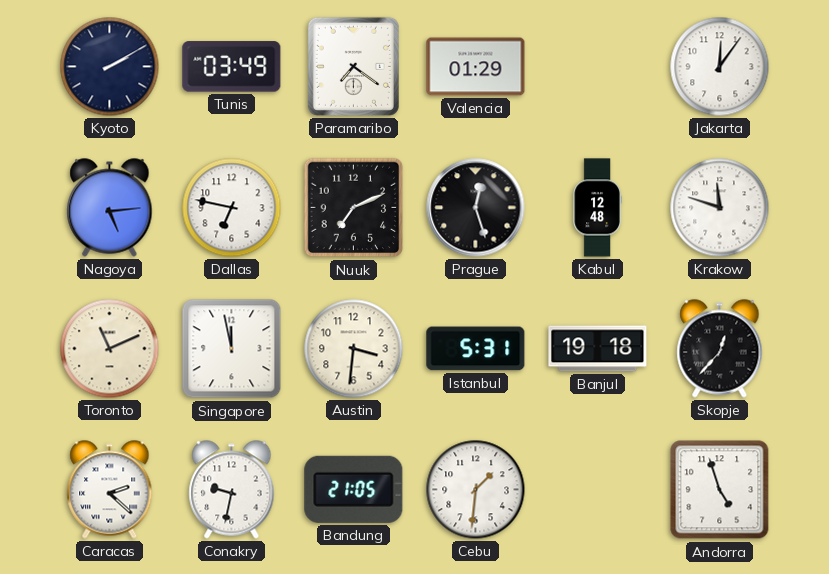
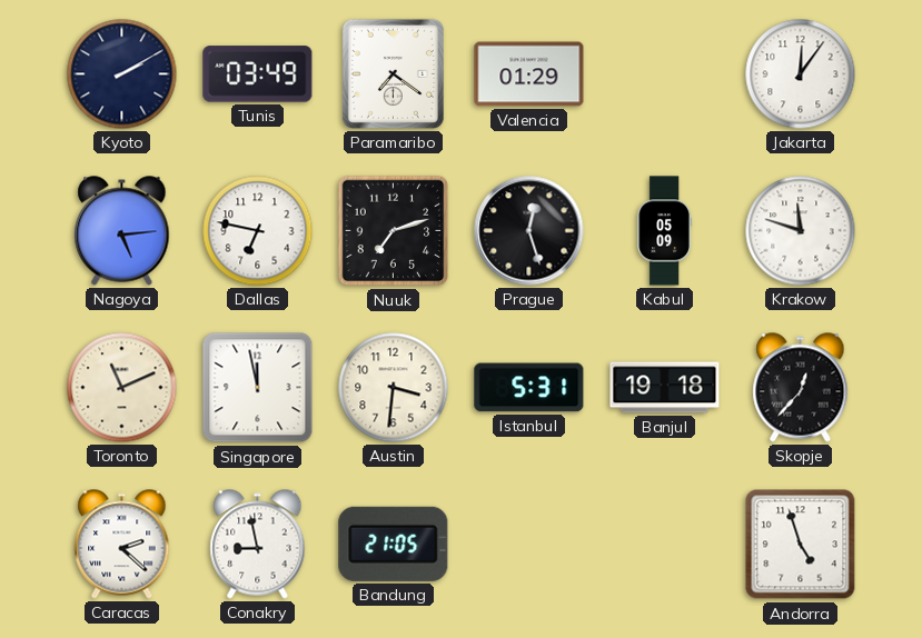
Nuuk: 7:11 -> 7:12
Kabul: 12:48 -> 05:09
Conakry: 9:32 -> 8:58
Cebu: 1:31 -> none
